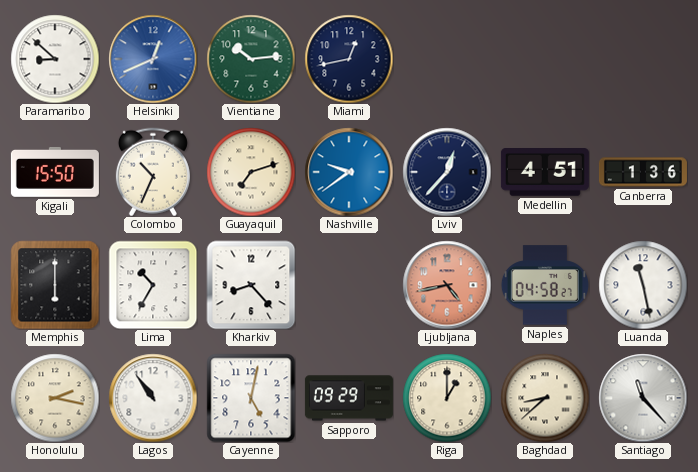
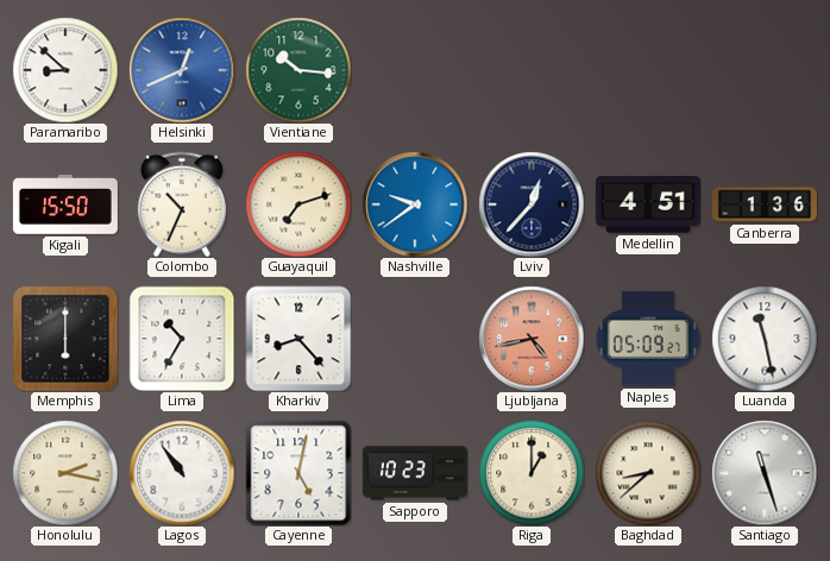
Vientiane: 10:14 -> 10:16
Miami: 12:43 -> none
Naples: 04:58 -> 05:09
Sapporo: 09:29 -> 10:23
Santiago: 11:23 -> 11:27
